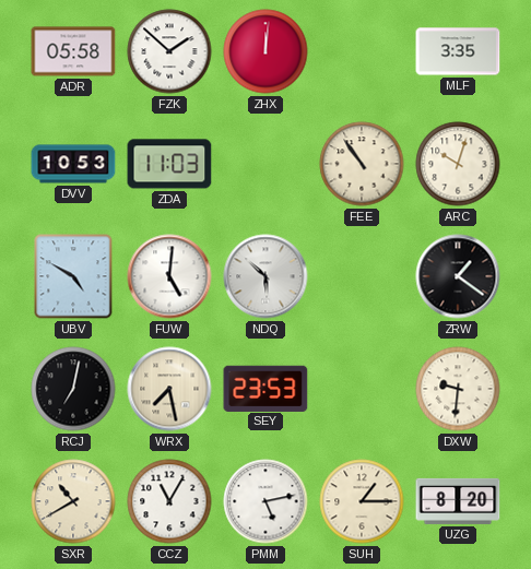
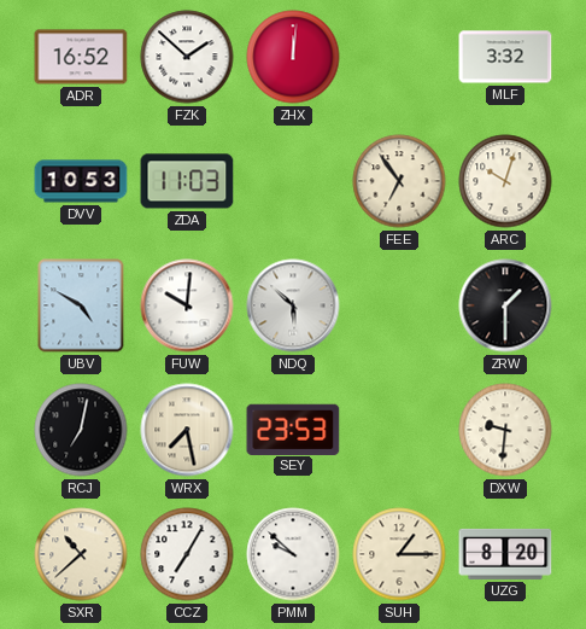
ADR: 05:58 -> 16:52
MLF: 3:35 -> 3:32
FEE: 10:54 -> 6:54
FUW: 5:01 -> 10:01
ZRW: 1:21 -> 1:30
SXR: 10:40 -> 10:38
CCZ: 11:05 -> 7:05
PMM: 5:13 -> 9:52
